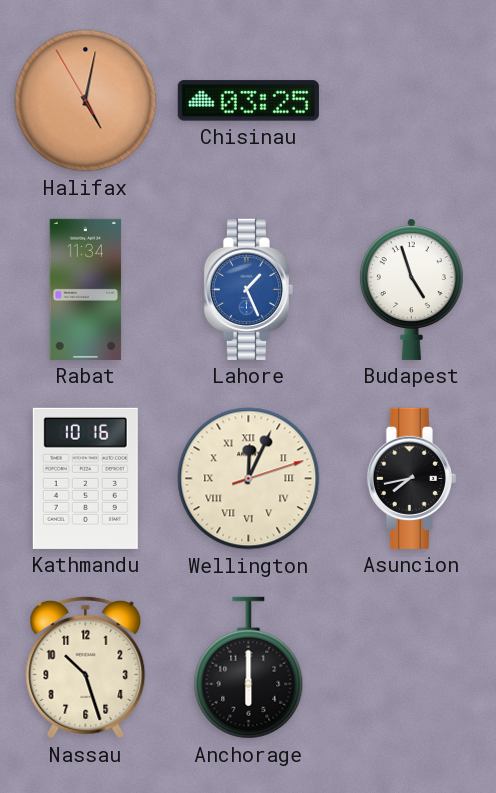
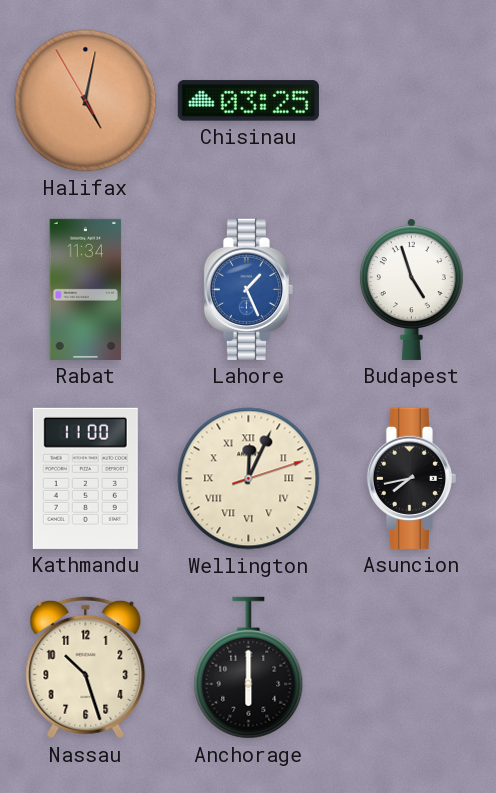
Kathmandu: 10:16 -> 11:00
